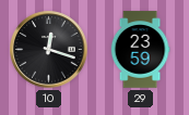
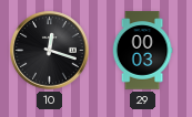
29: 23:59 -> 00:03
